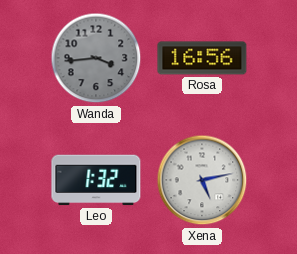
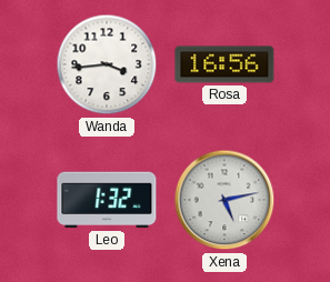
Wanda dial: grey -> white
